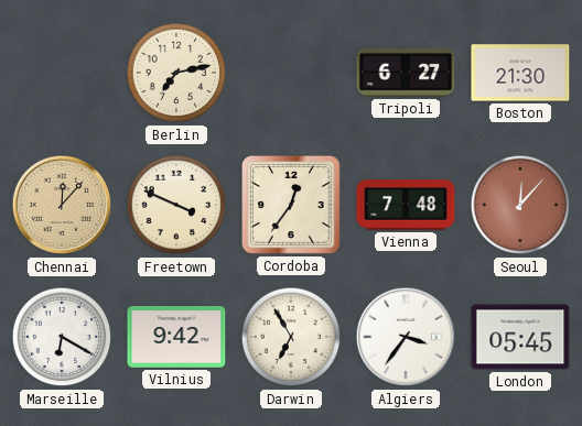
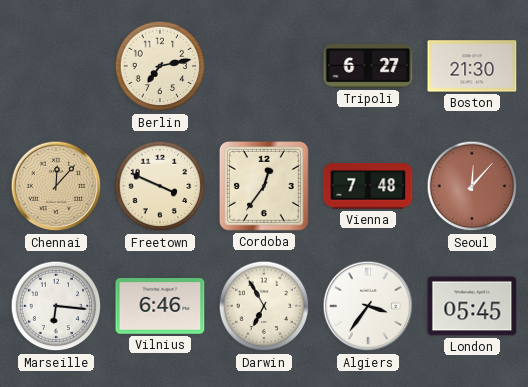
Marseille: 6:20 -> 6:16
Vilnius: 9:42 -> 6:46
